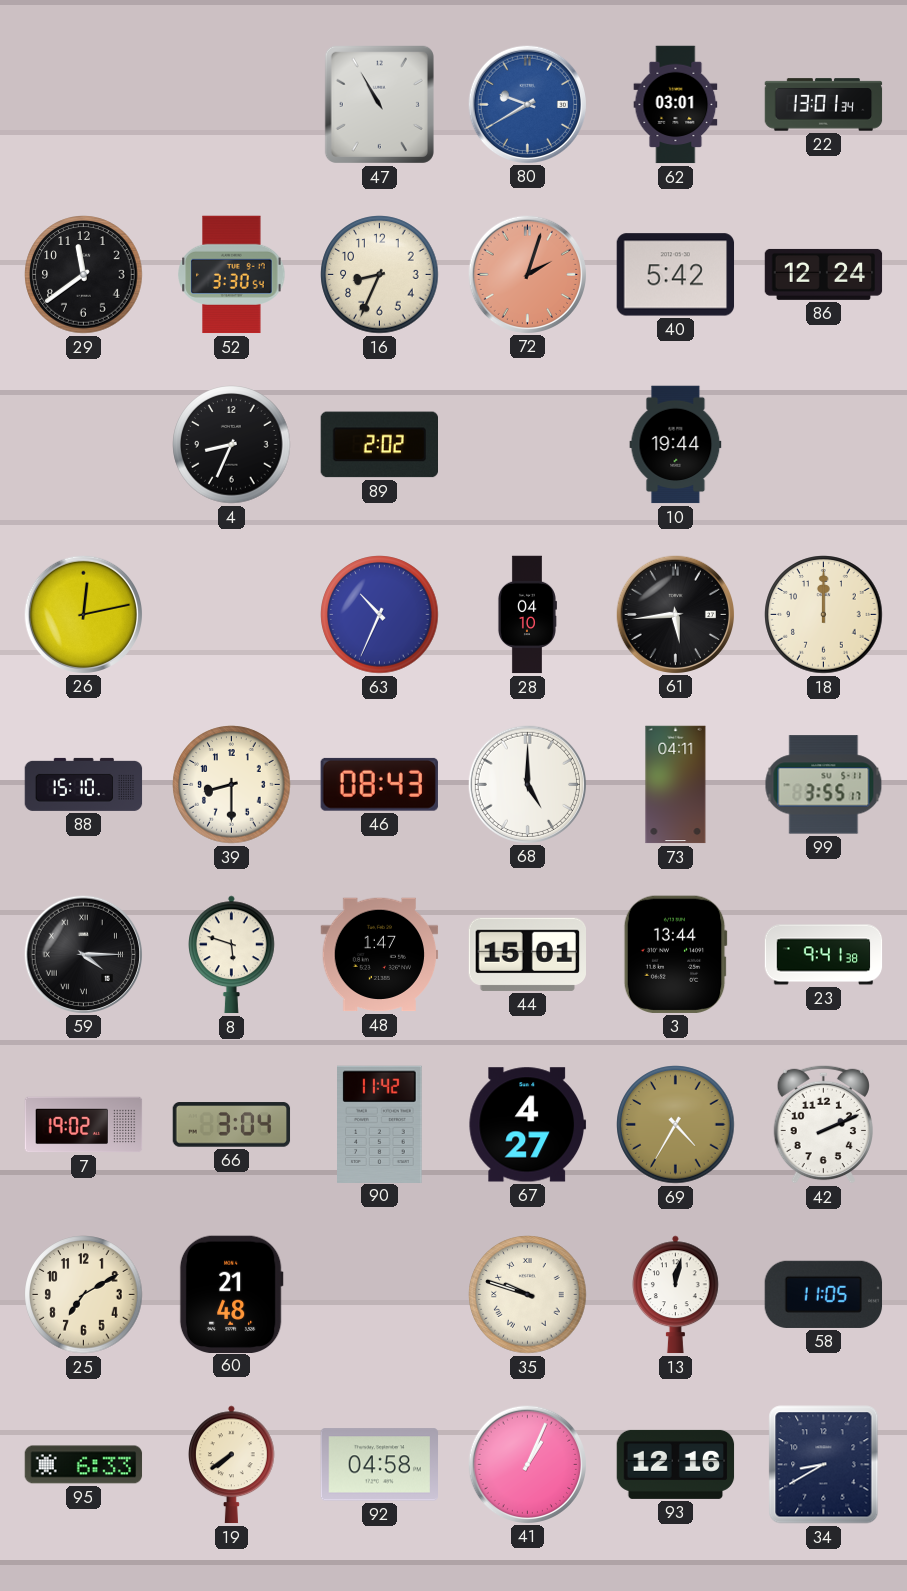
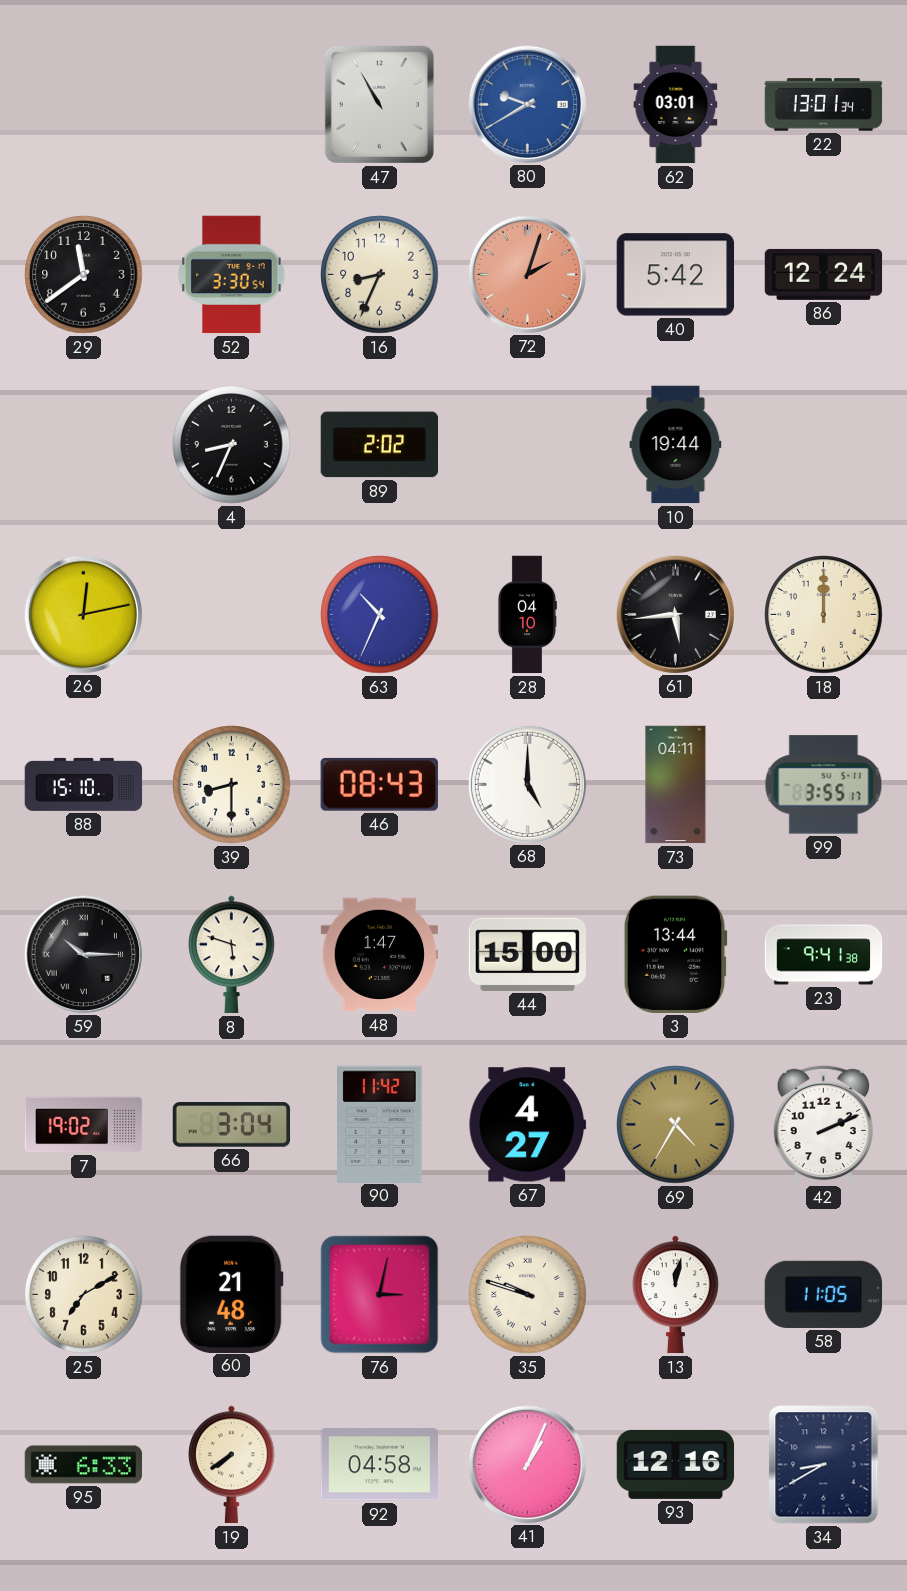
59: 4:15 -> 10:15
44: 15:01 -> 15:00
76: none -> 3:02
